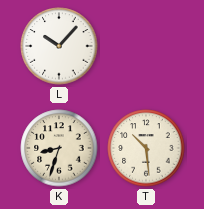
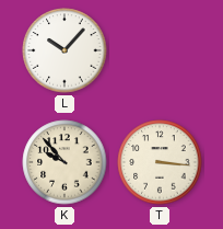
K: 8:33 -> 9:53
T: 10:29 -> 3:16
